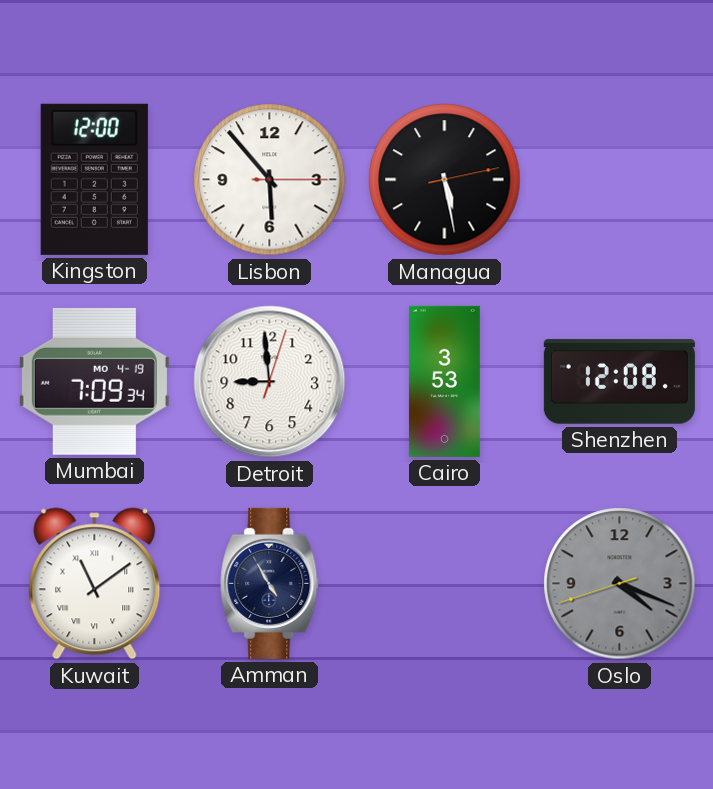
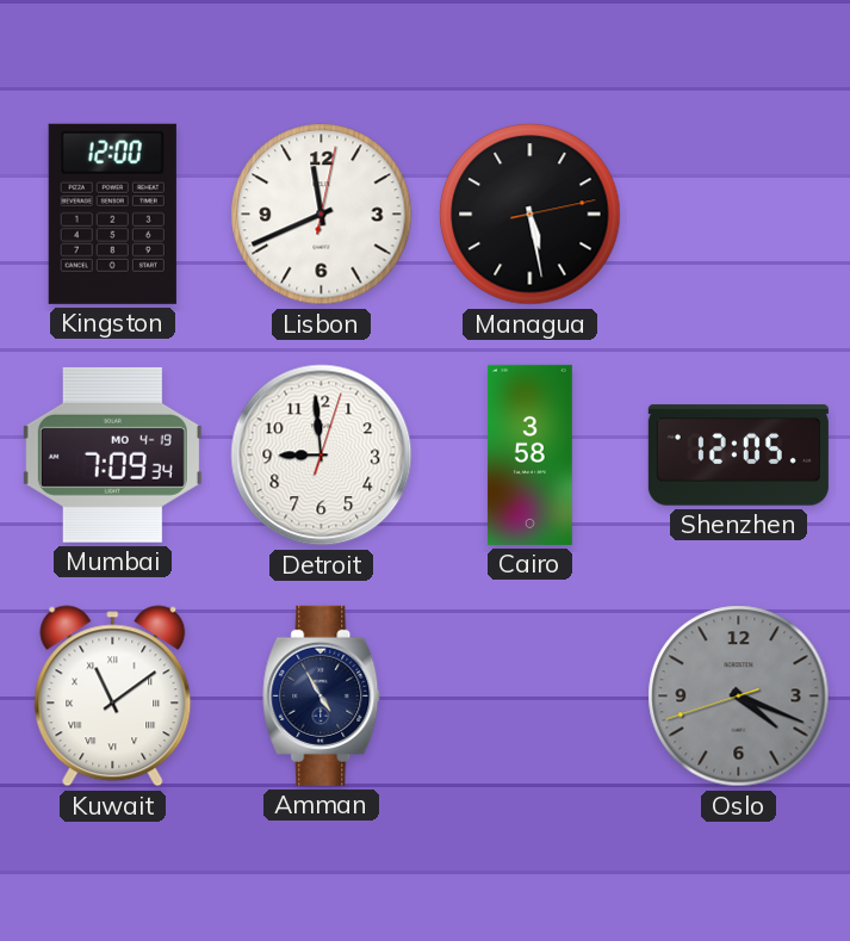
Lisbon: 5:53 -> 11:41
Cairo: 3:53 -> 3:58
Shenzhen: 12:08 -> 12:05
